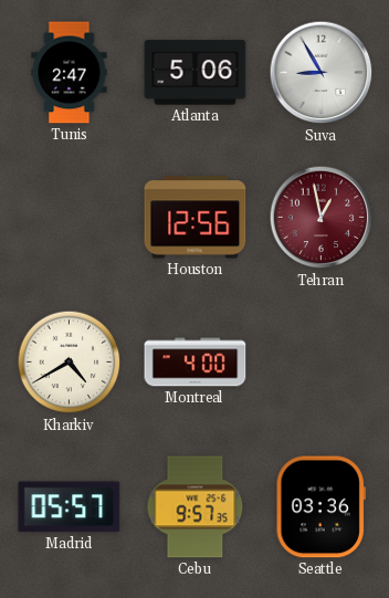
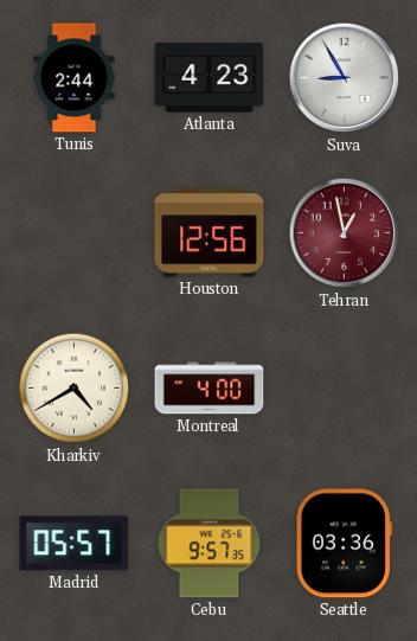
Tunis: 2:47 -> 2:44
Atlanta: 5:06 -> 4:23
